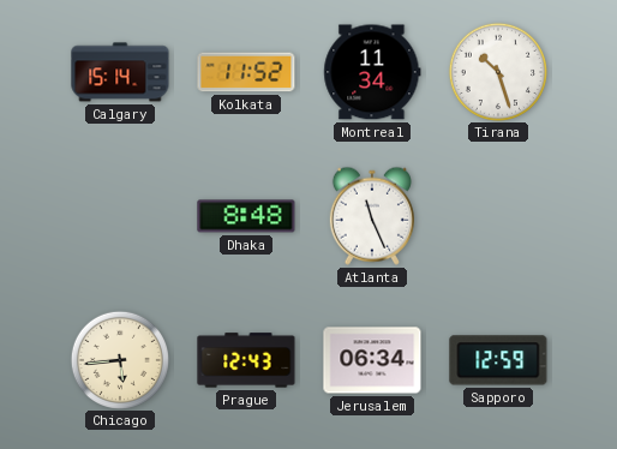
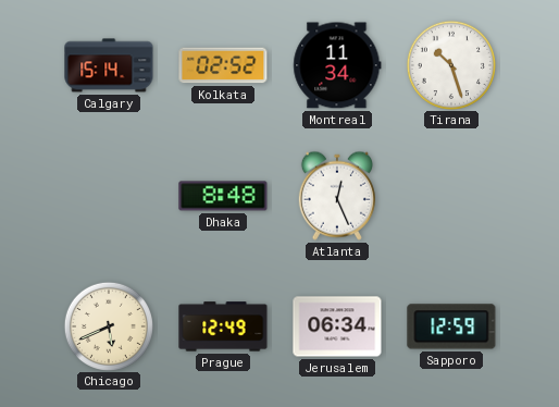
Kolkata: 11:52 -> 02:52
Atlanta: 11:26 -> 12:26
Chicago: 5:44 -> 5:41
Prague: 12:43 -> 12:49
